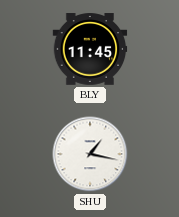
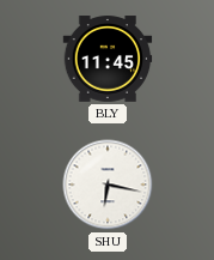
SHU: 1:17 -> 6:17
